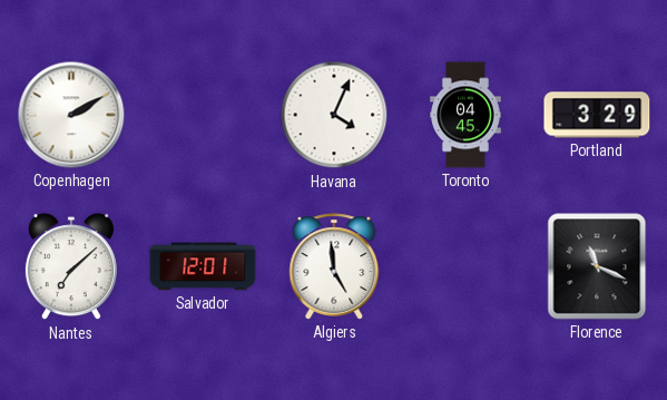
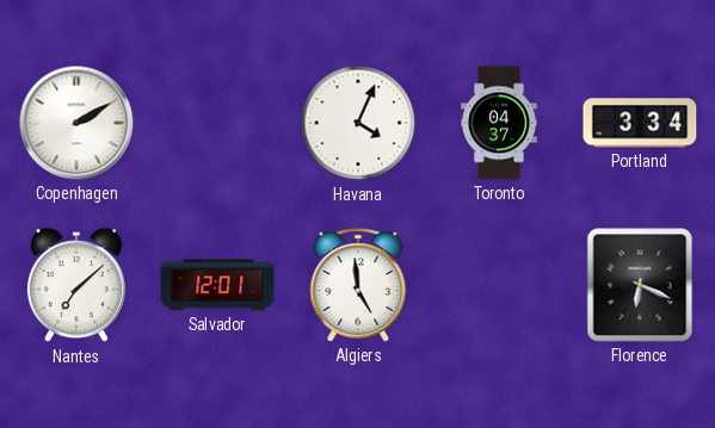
Toronto: 04:45 -> 04:37
Portland: 3:29 -> 3:34
Florence: 11:19 -> 6:19
